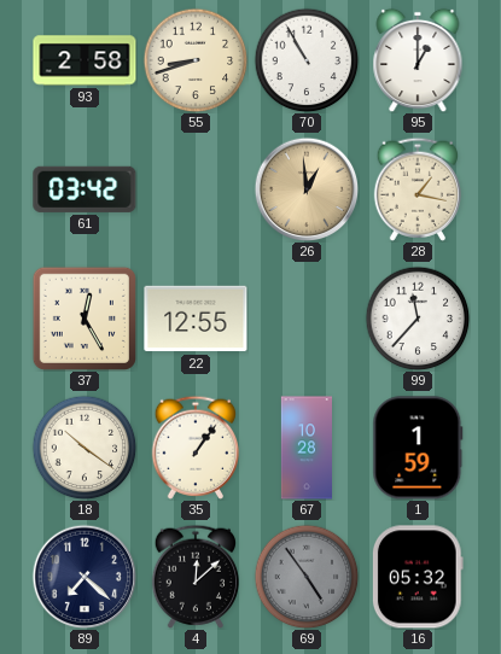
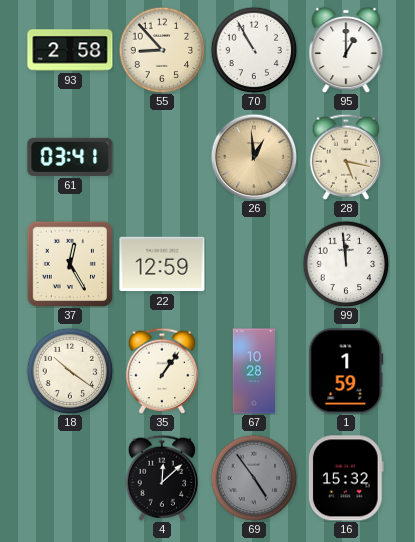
55: 8:42 -> 8:53
61: 03:42 -> 03:41
28: 1:17 -> 5:17
22: 12:55 -> 12:59
99: 11:37 -> 11:59
89: 7:22 -> none
16: 05:32 -> 15:32
